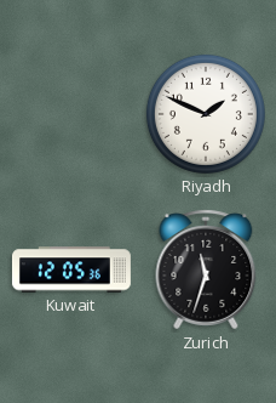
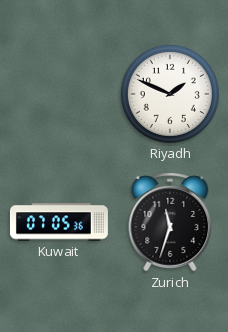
Kuwait: 12:05 -> 07:05
